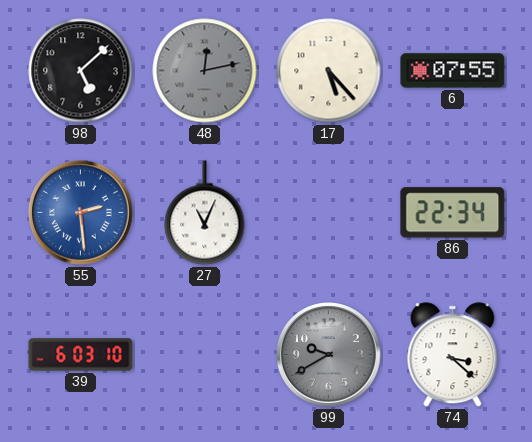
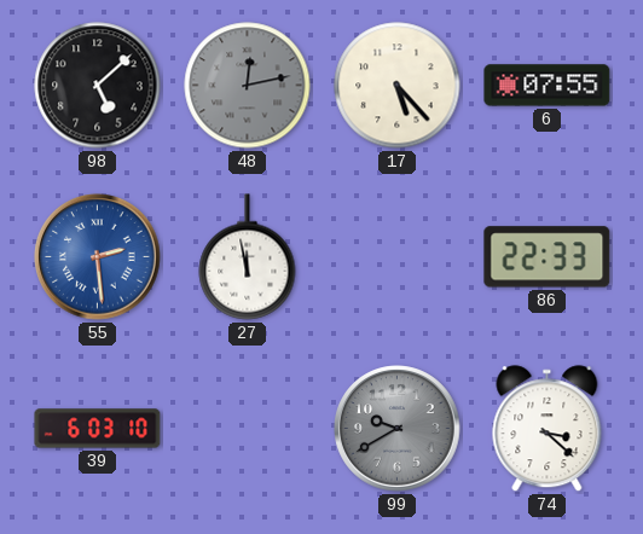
27: 11:04 -> 11:58
86: 22:34 -> 22:33
